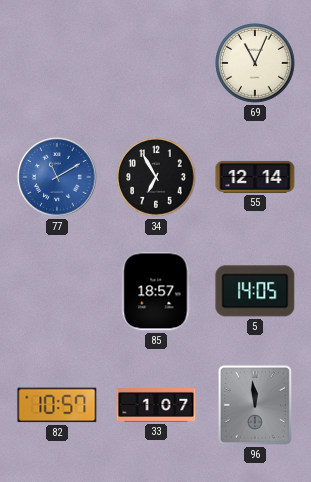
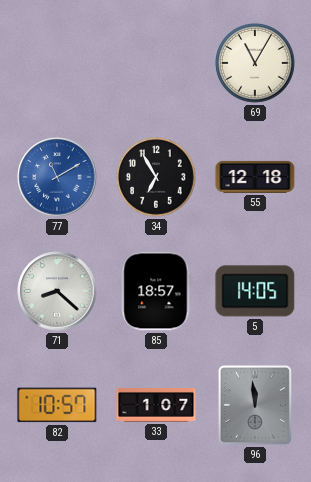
69: 11:04 -> 11:05
55: 12:14 -> 12:18
71: none -> 8:22
